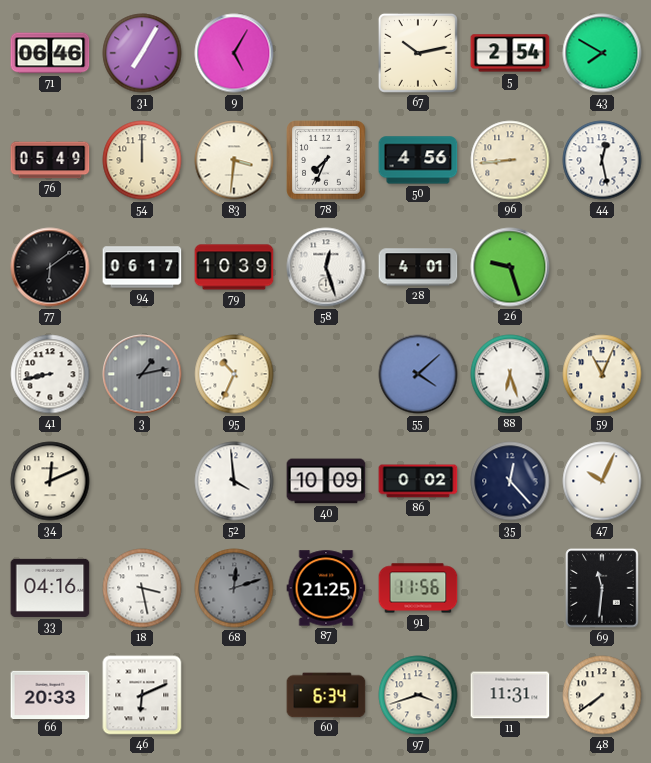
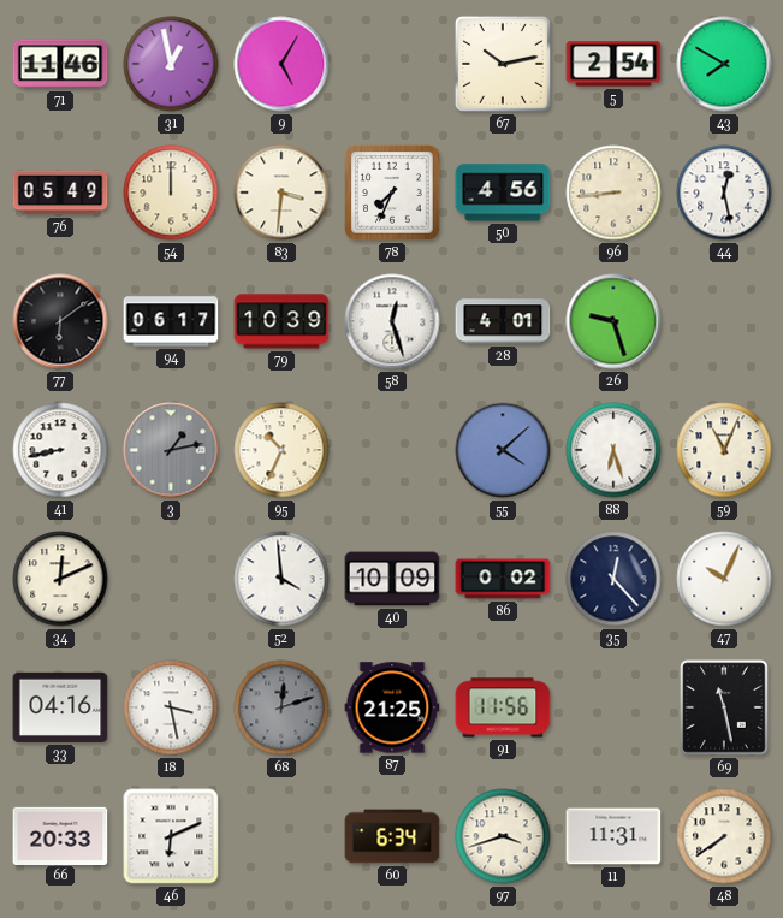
71: 06:46 -> 11:46
31: 7:05 -> 12:58
69: 11:31 -> 11:28
